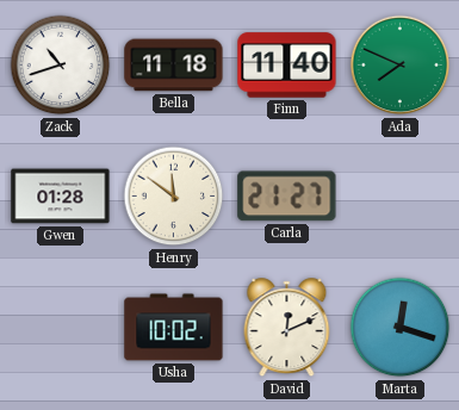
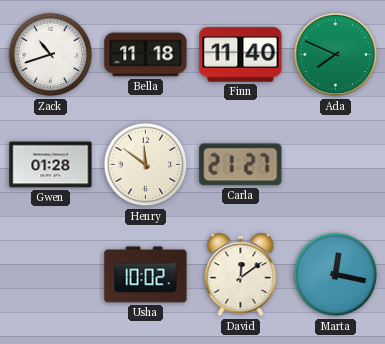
David: 12:11 -> 12:09
Marta: 12:18 -> 12:17
